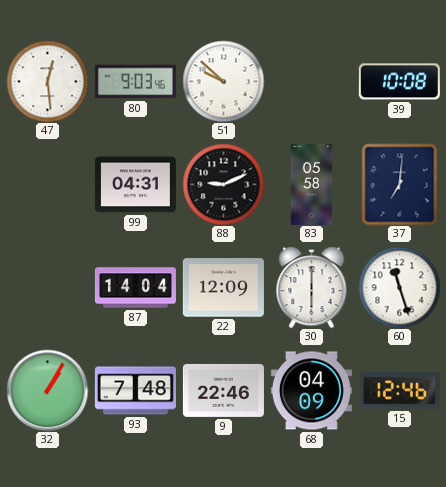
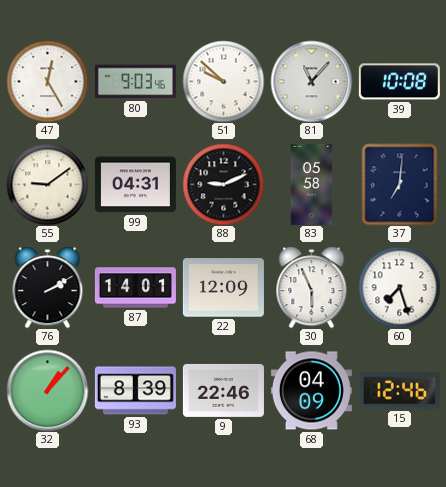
47: 12:29 -> 12:25
81: none -> 11:07
55: none -> 9:09
76: none -> 2:10
87: 14:04 -> 14:01
30: 6:00 -> 5:56
60: 11:27 -> 7:27
32: 1:05 -> 1:07
93: 7:48 -> 8:39
